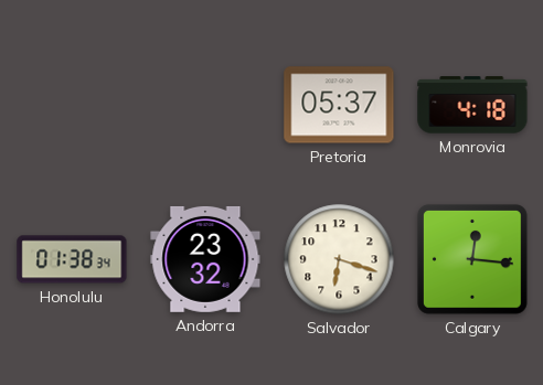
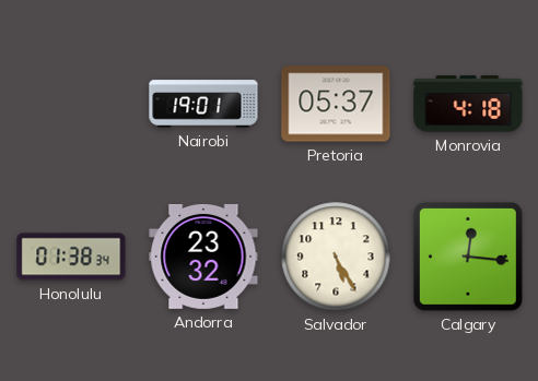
Nairobi: none -> 19:01
Salvador: 6:18 -> 5:25
